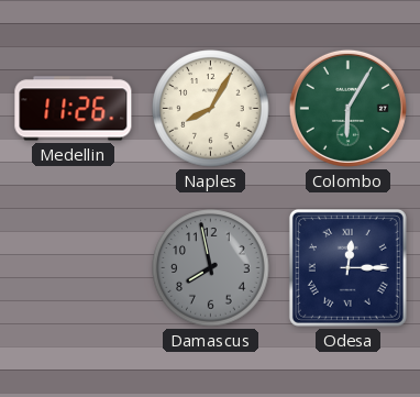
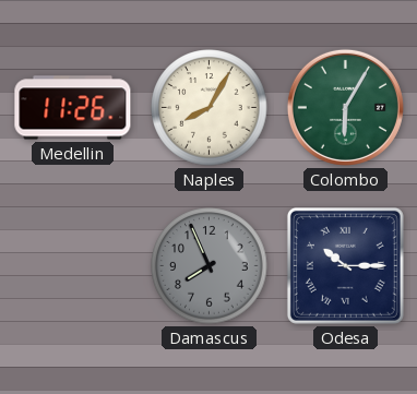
Damascus: 7:58 -> 7:56
Odesa: 12:15 -> 10:15
